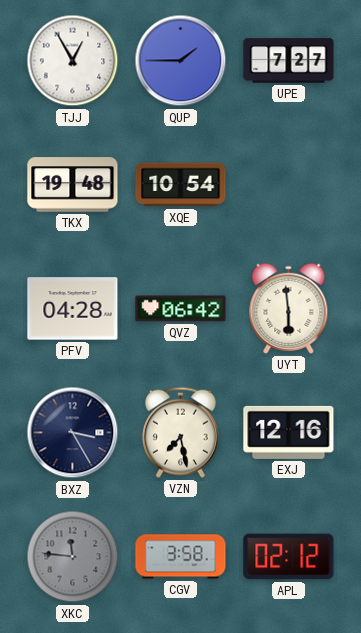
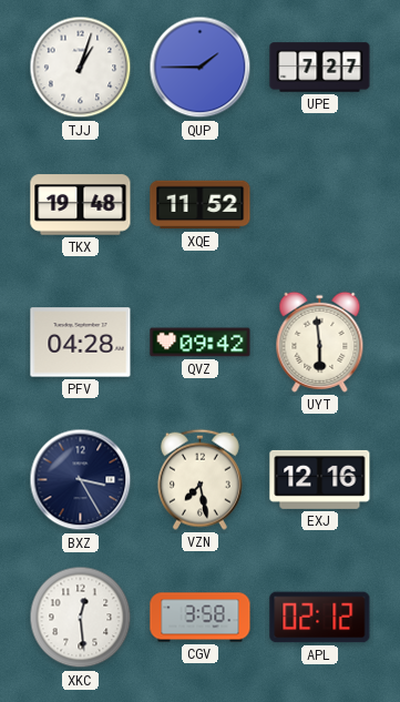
TJJ: 12:55 -> 1:03
XQE: 10:54 -> 11:52
QVZ: 06:42 -> 09:42
XKC: 11:46 -> 12:29
XKC dial: grey -> white
